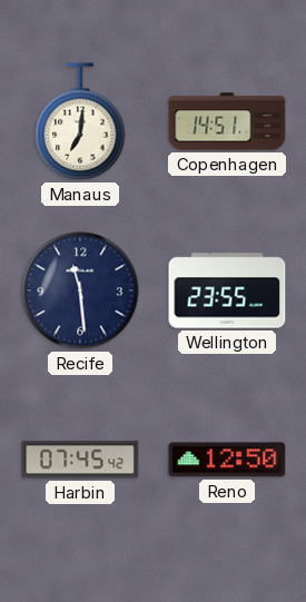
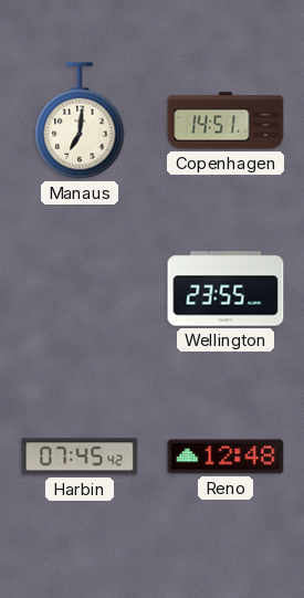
Recife: 11:29 -> none
Reno: 12:50 -> 12:48
